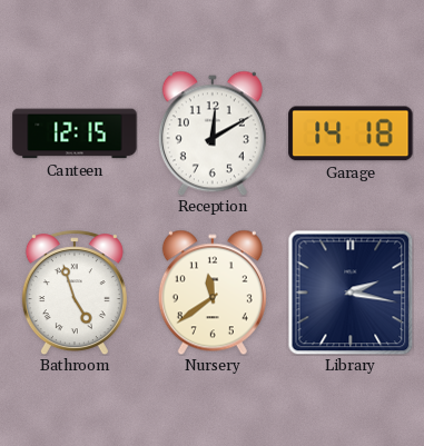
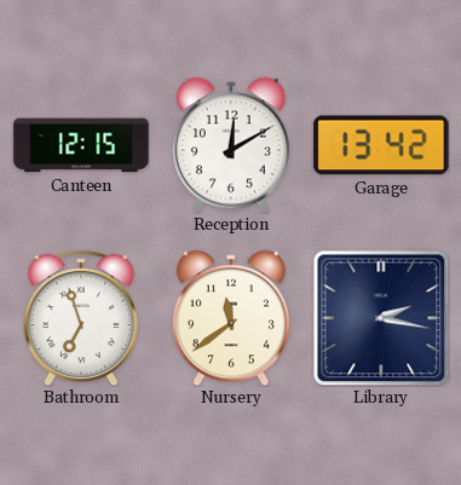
Garage: 14:18 -> 13:42
Bathroom: 4:57 -> 6:57
